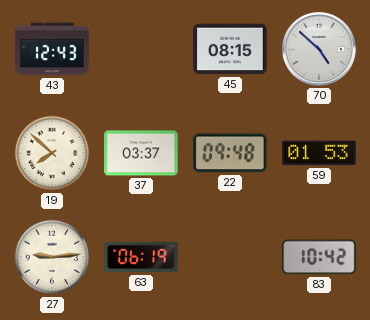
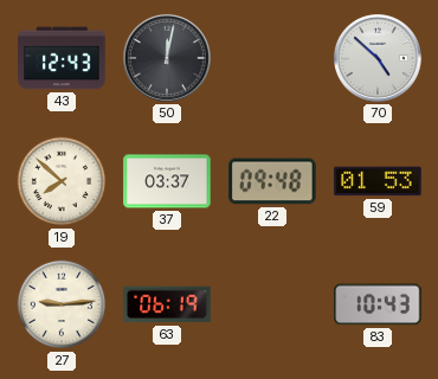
50: none -> 12:02
45: 08:15 -> none
83: 10:42 -> 10:43
